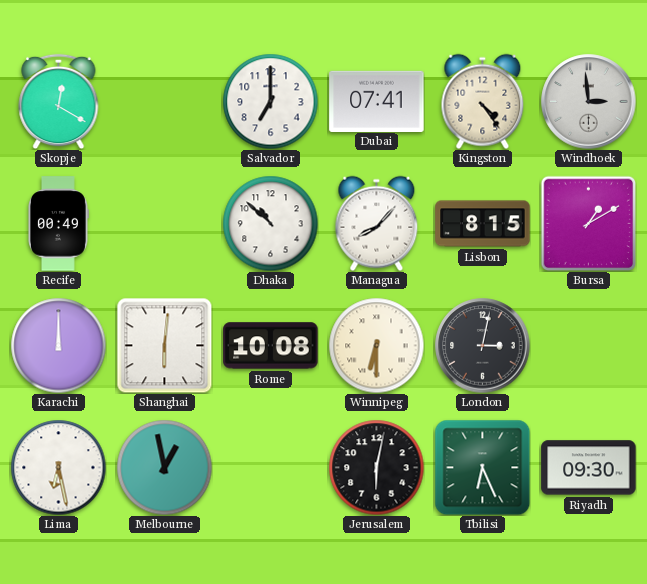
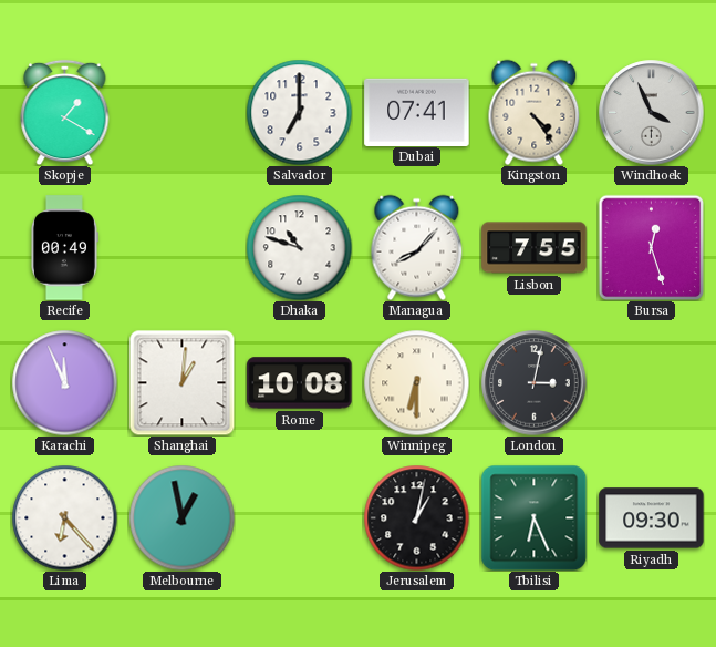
Skopje: 12:20 -> 1:20
Windhoek: 2:59 -> 3:56
Dhaka: 10:52 -> 10:48
Lisbon: 8:15 -> 7:55
Bursa: 1:10 -> 12:27
Karachi: 12:00 -> 11:56
Shanghai: 6:01 -> 1:01
Lima: 6:28 -> 6:23
Jerusalem: 6:02 -> 1:02
